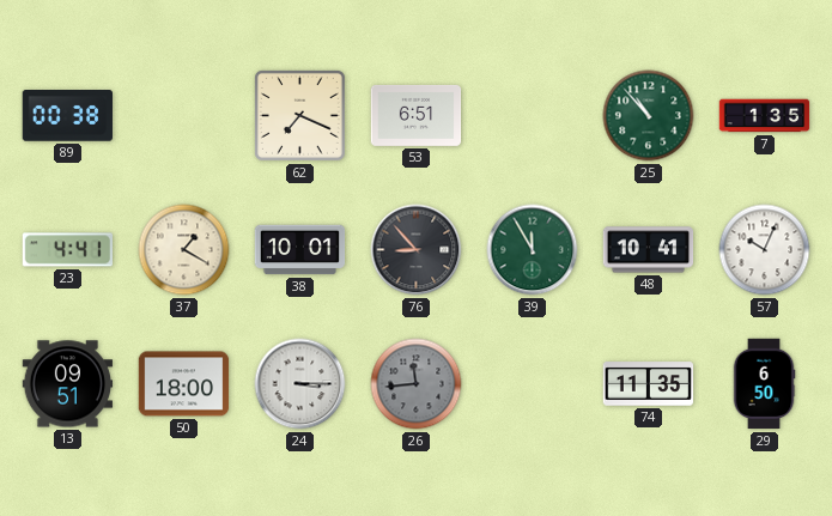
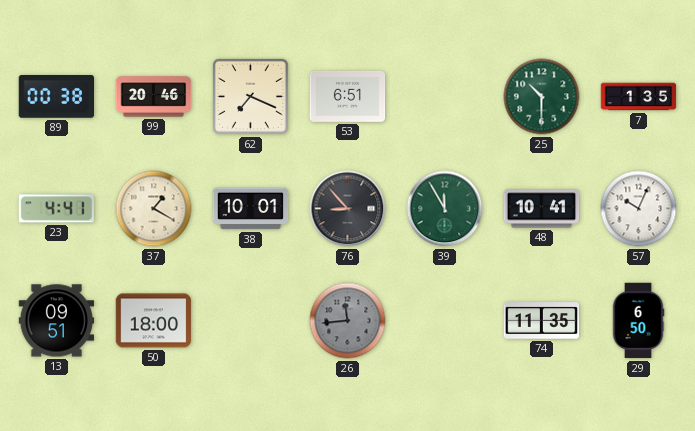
99: none -> 20:46
25: 10:53 -> 10:30
24: 3:15 -> none
